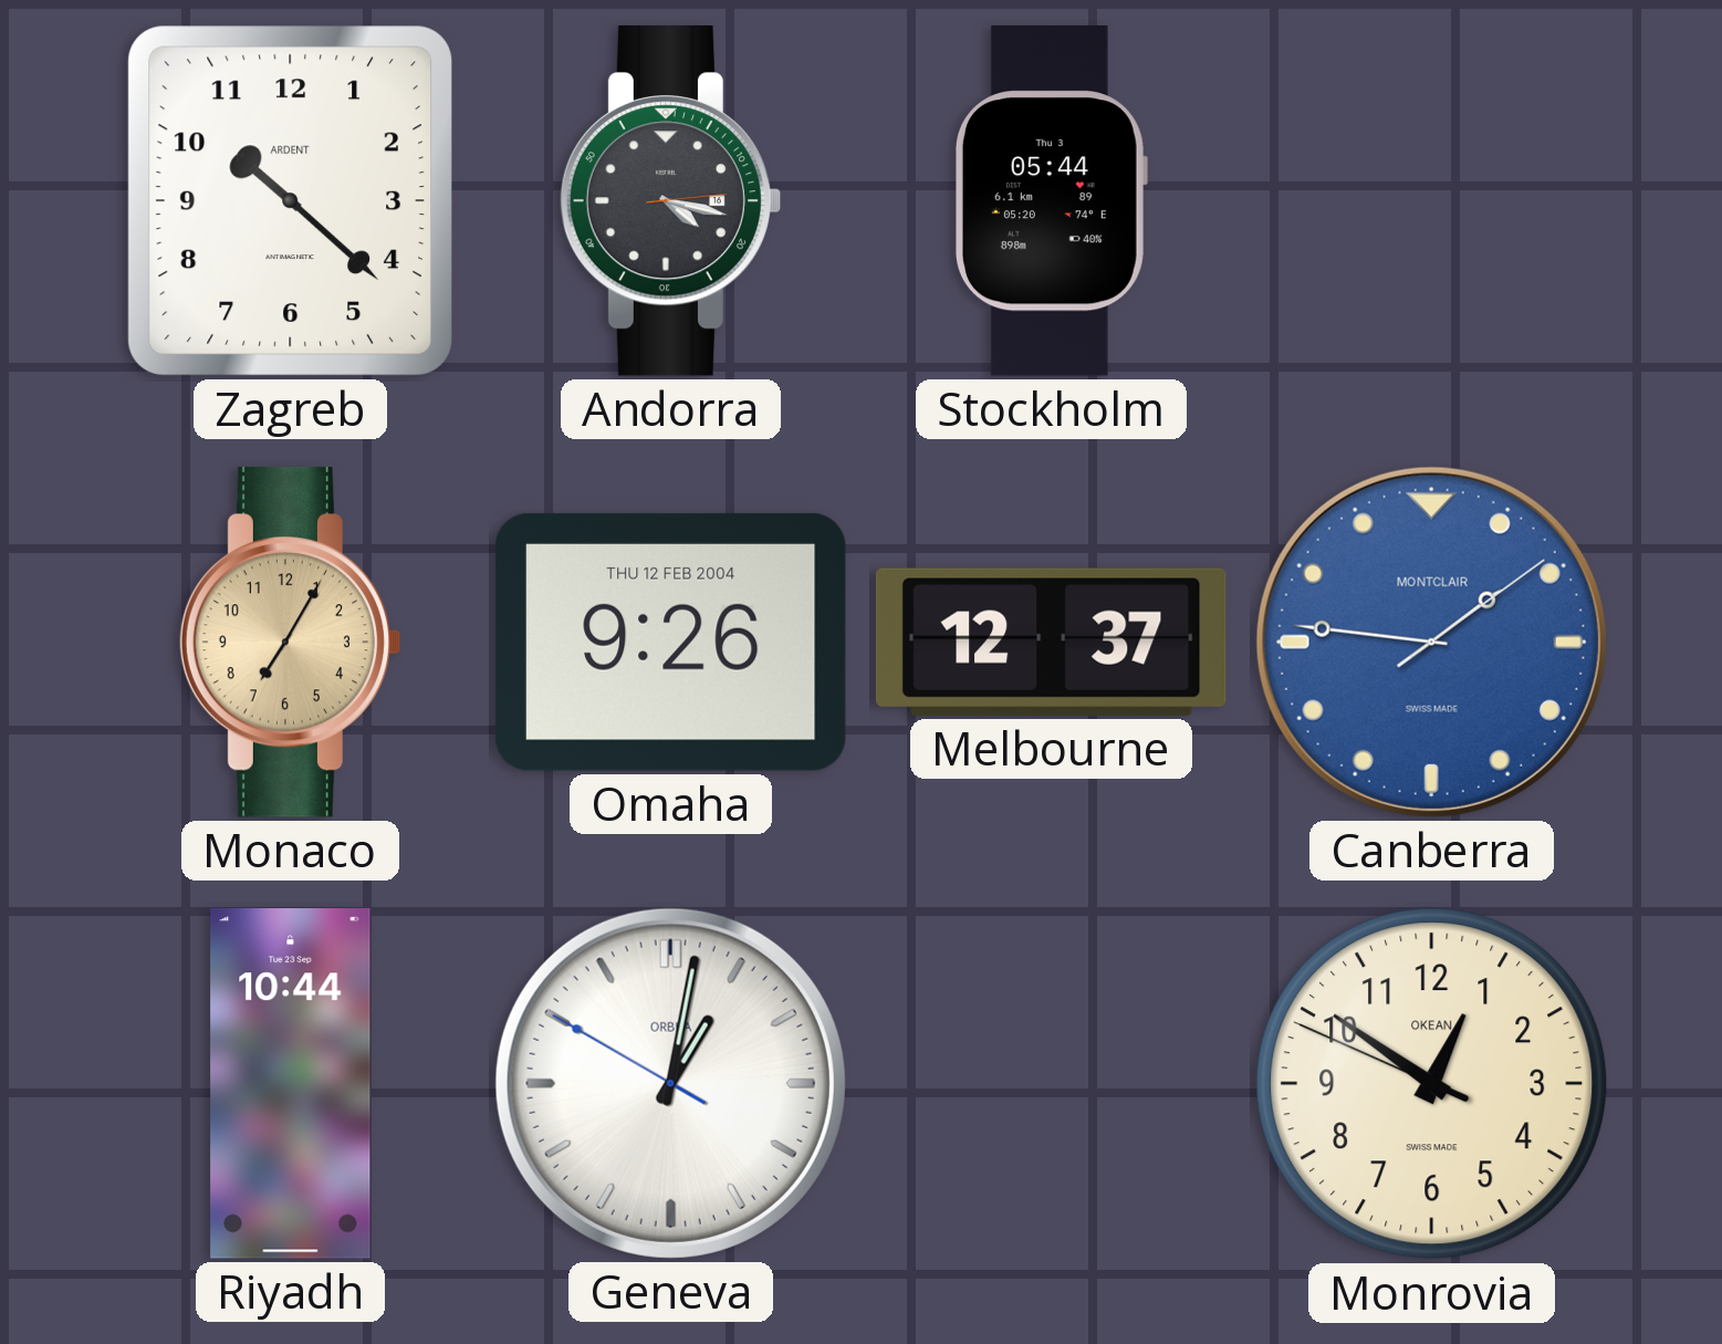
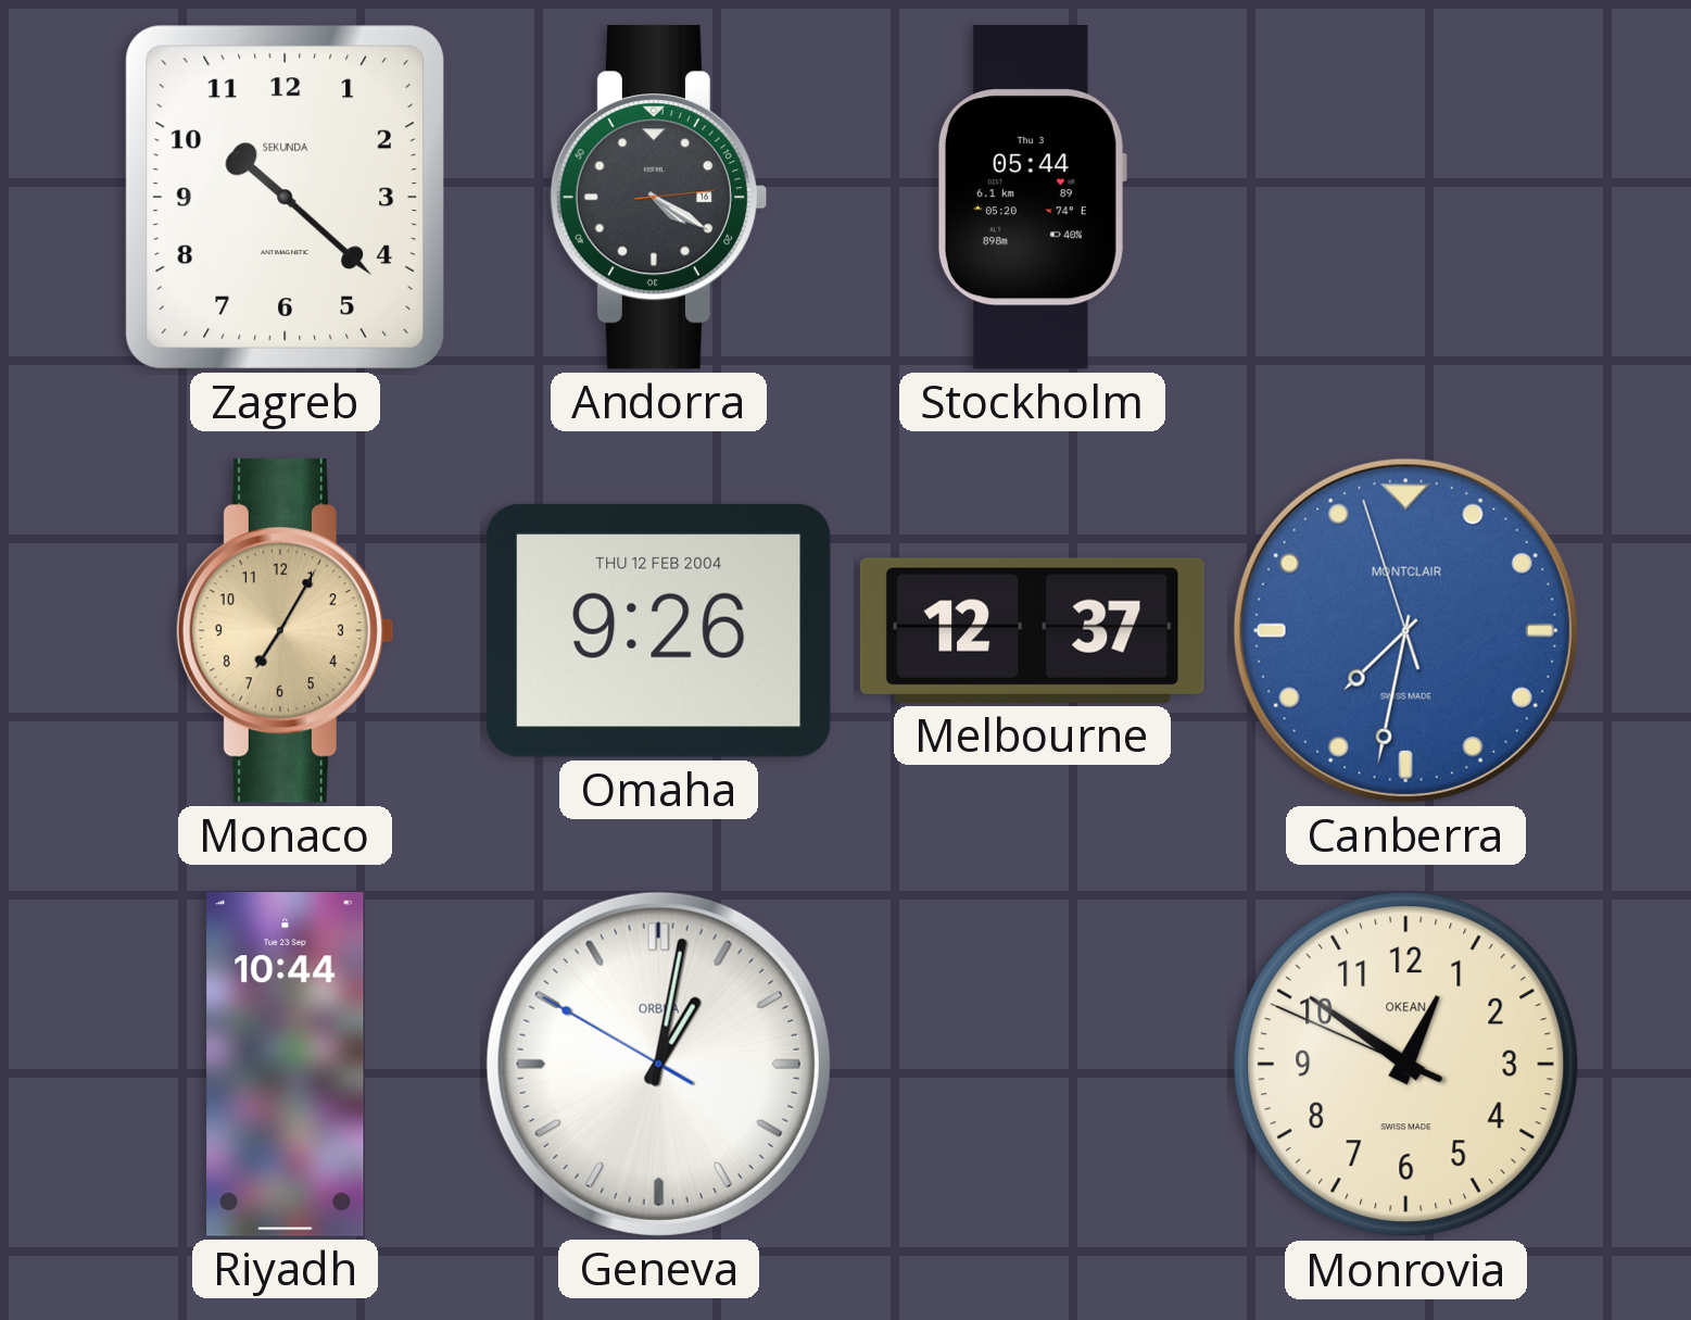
Zagreb brand: ARDENT -> SEKUNDA
Andorra: 4:17 -> 4:20
Canberra: 1:46 -> 7:31
